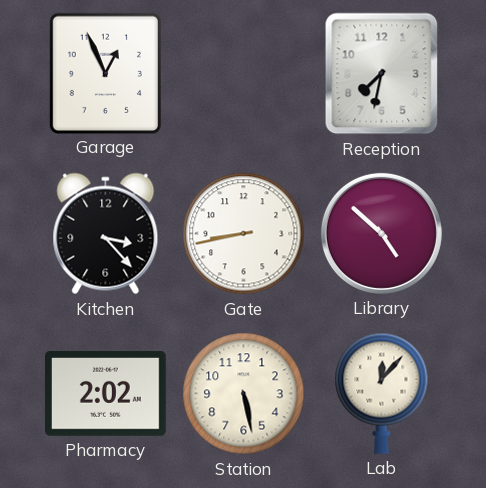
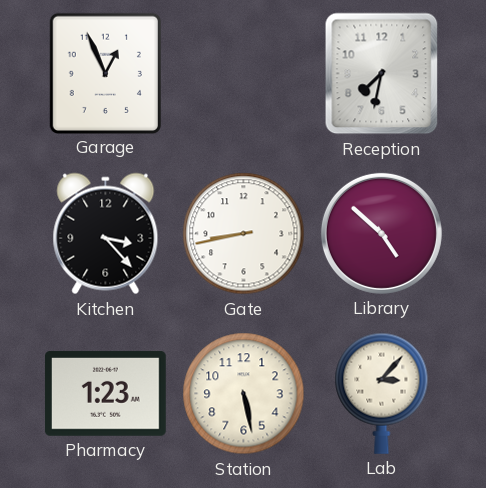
Pharmacy: 2:02 -> 1:23
Lab: 12:07 -> 3:07
